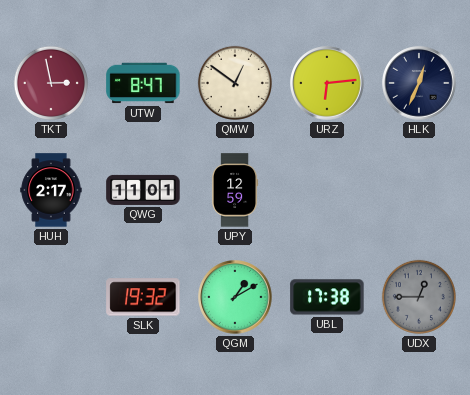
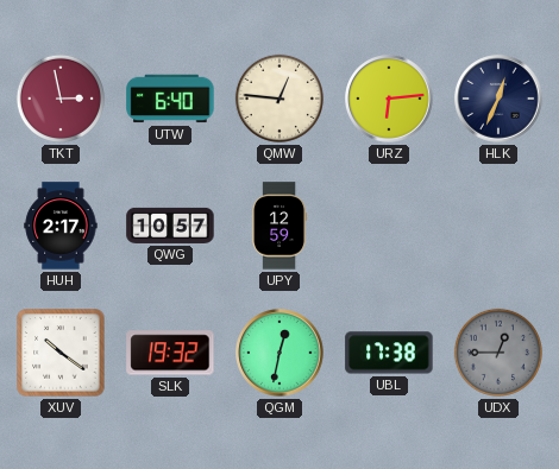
UTW: 8:47 -> 6:40
QMW: 12:51 -> 12:46
QWG: 11:01 -> 10:57
XUV: none -> 10:21
QGM: 1:10 -> 12:32
